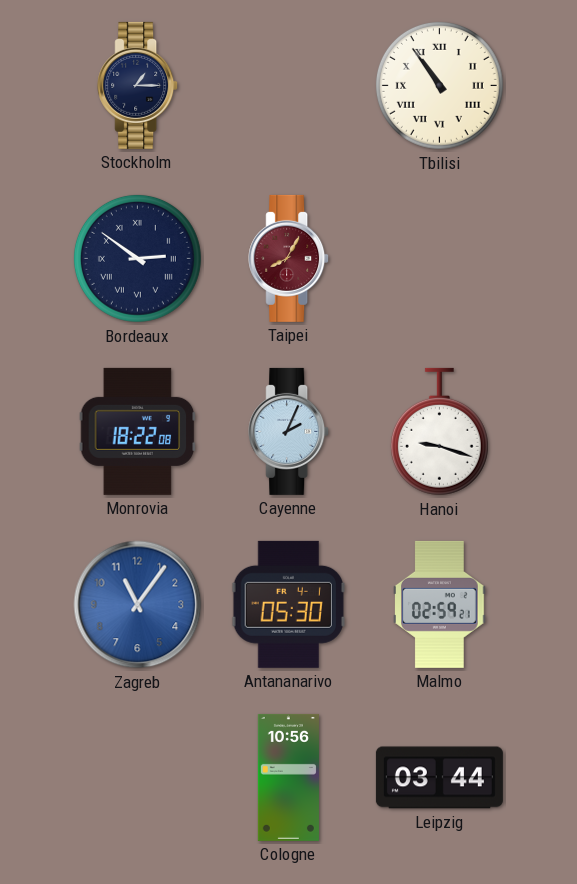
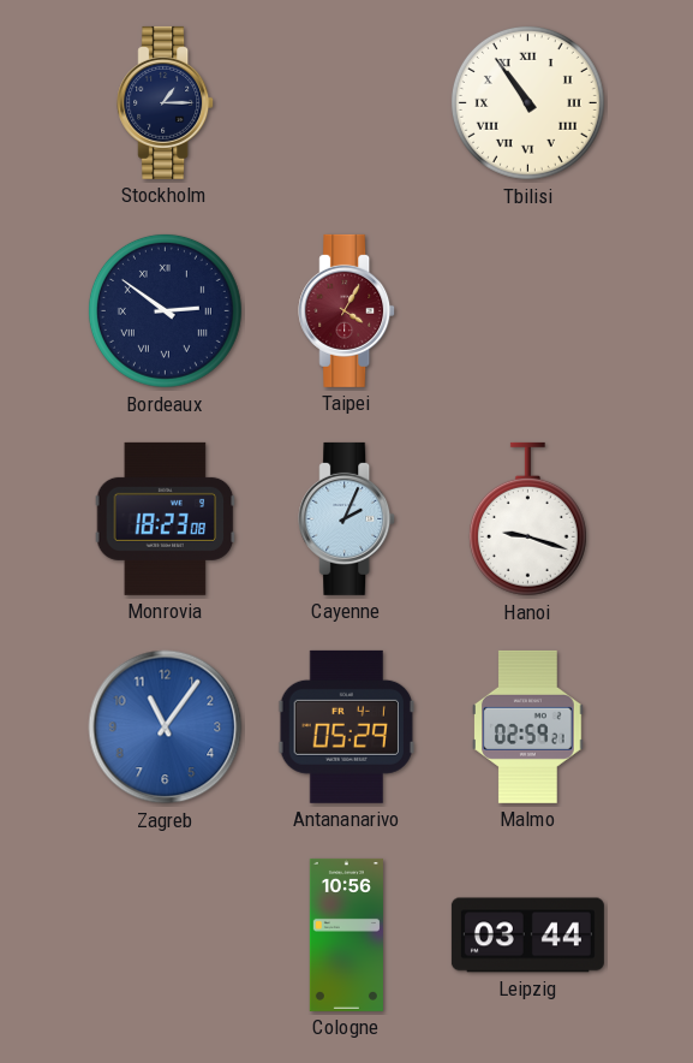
Taipei: 8:05 -> 4:05
Monrovia: 18:22 -> 18:23
Antananarivo: 05:30 -> 05:29
